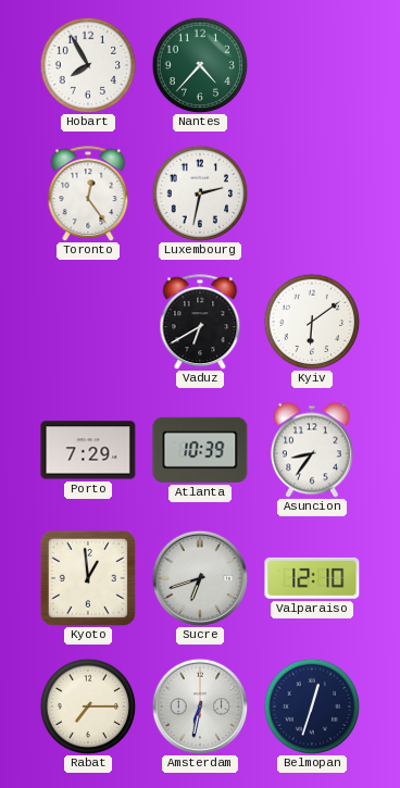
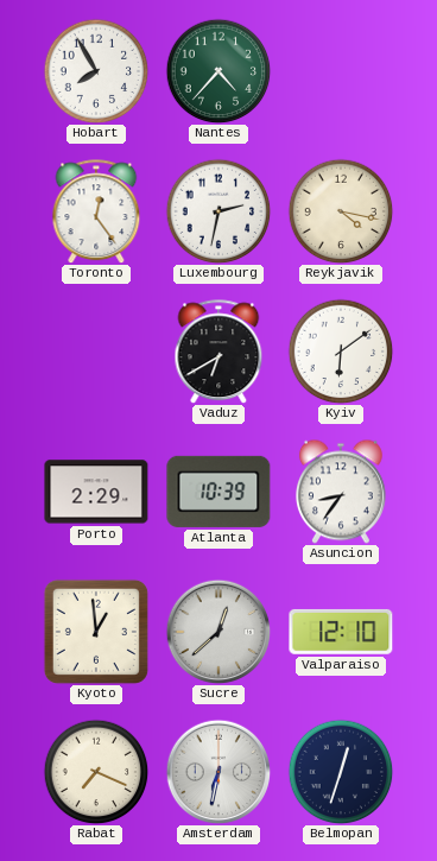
Reykjavik: none -> 4:17
Porto: 7:29 -> 2:29
Sucre: 6:42 -> 12:38
Rabat: 7:15 -> 7:19
